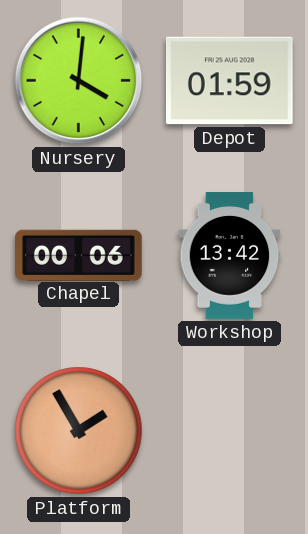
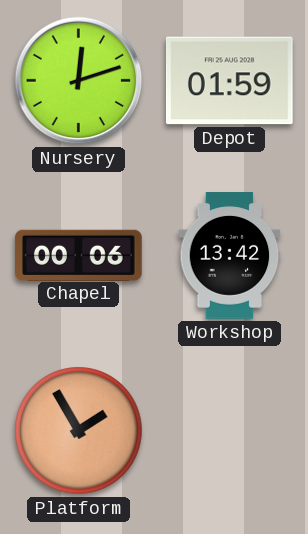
Nursery: 4:01 -> 12:12
